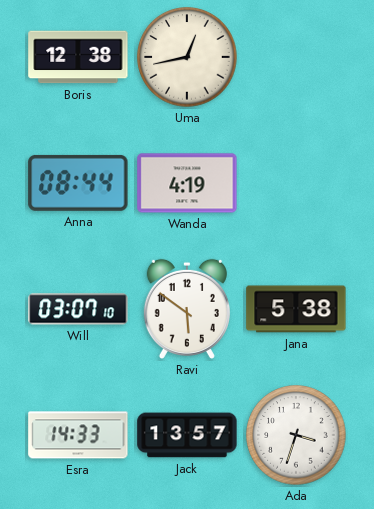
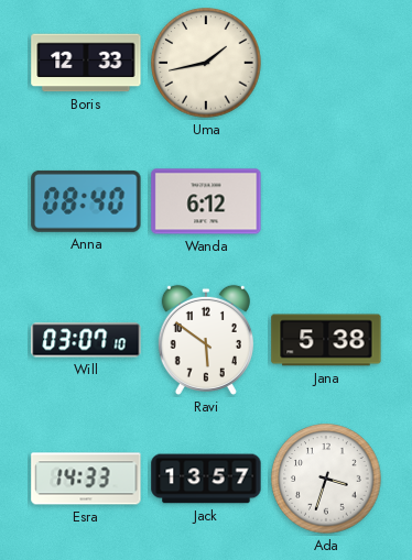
Boris: 12:38 -> 12:33
Uma: 12:43 -> 1:43
Anna: 08:44 -> 08:40
Wanda: 4:19 -> 6:12
